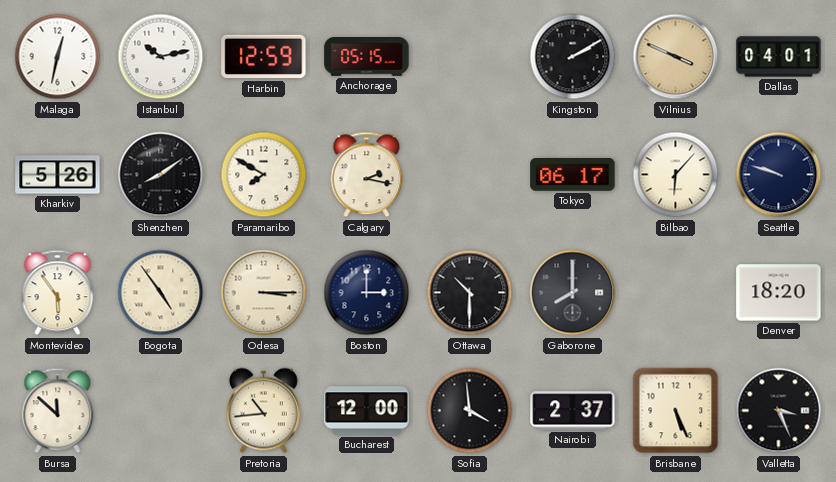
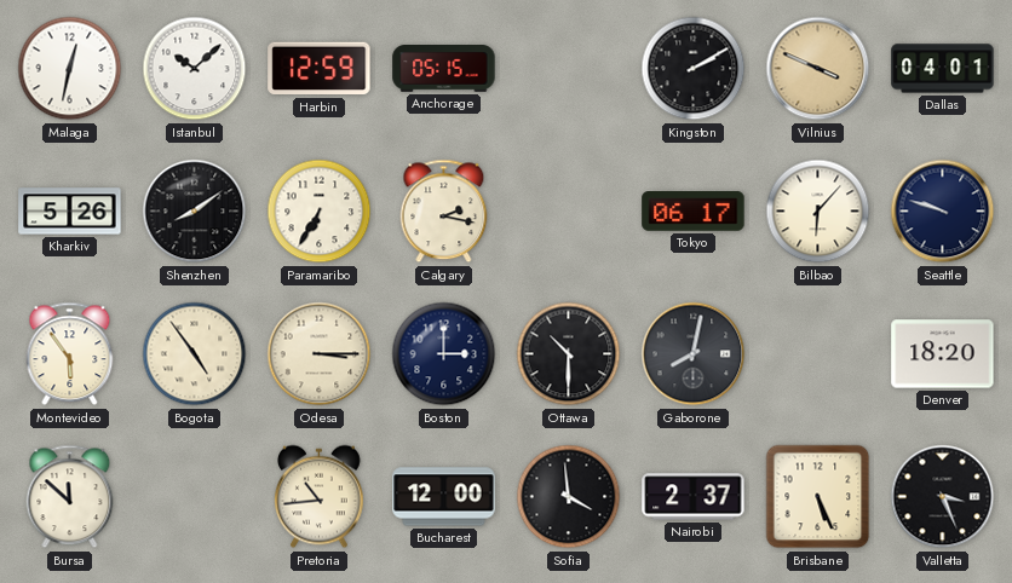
Istanbul: 10:13 -> 10:08
Paramaribo: 7:50 -> 6:35
Gaborone: 8:00 -> 8:02
